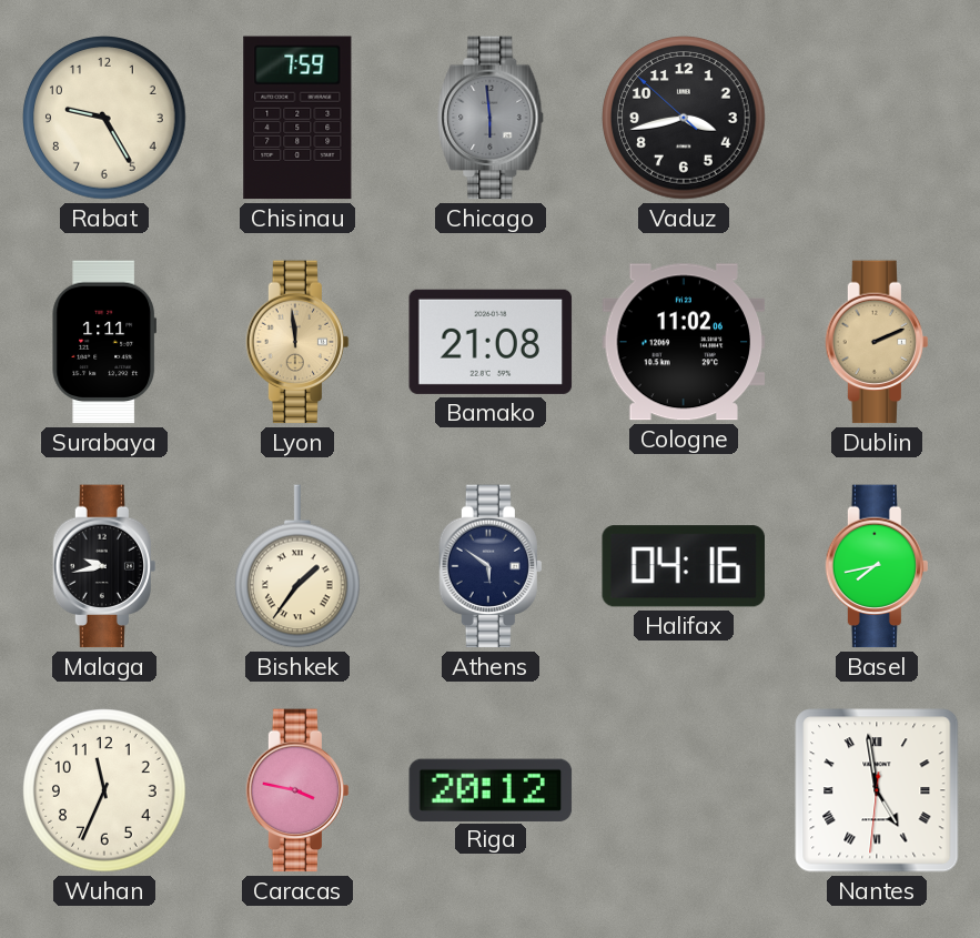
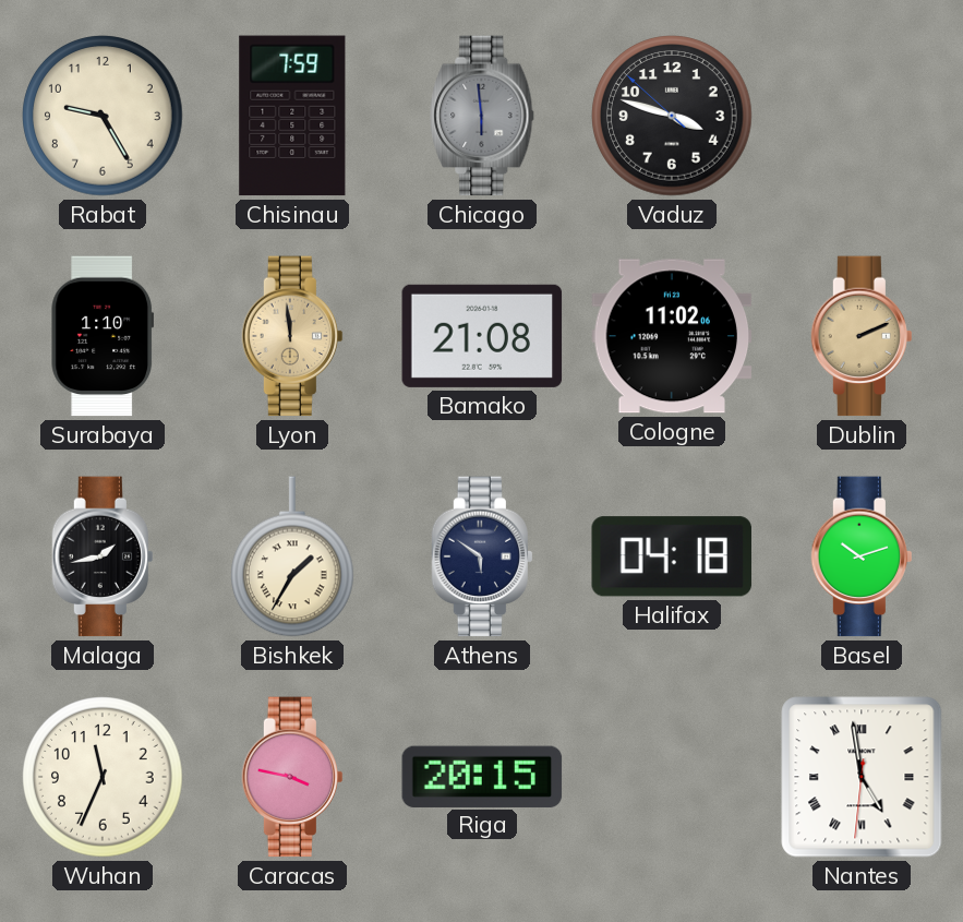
Vaduz: 3:42 -> 3:47
Surabaya: 1:11 -> 1:10
Malaga: 9:43 -> 1:43
Bishkek: 1:36 -> 1:35
Halifax: 04:16 -> 04:18
Basel: 7:43 -> 10:12
Riga: 20:12 -> 20:15
